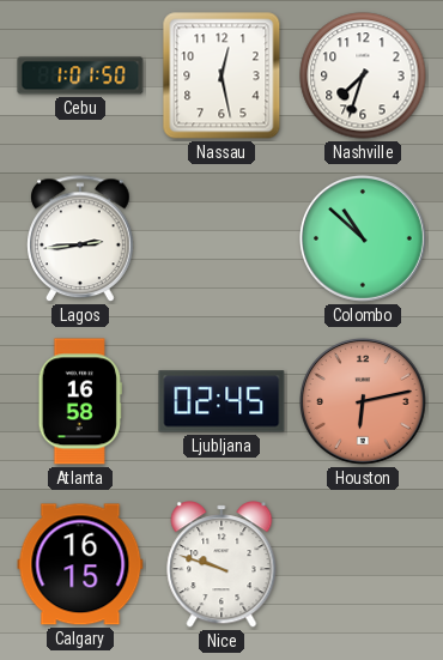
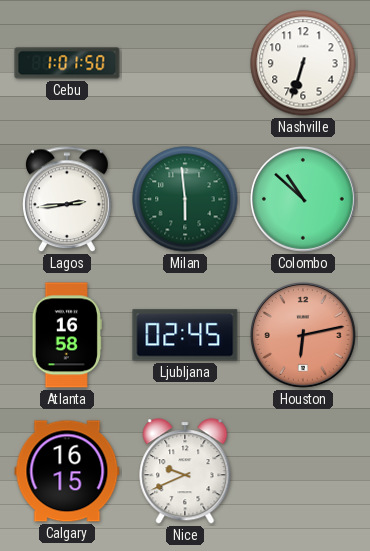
Nassau: 12:28 -> none
Nashville: 7:33 -> 6:33
Milan: none -> 5:59
Nice: 9:48 -> 9:41
